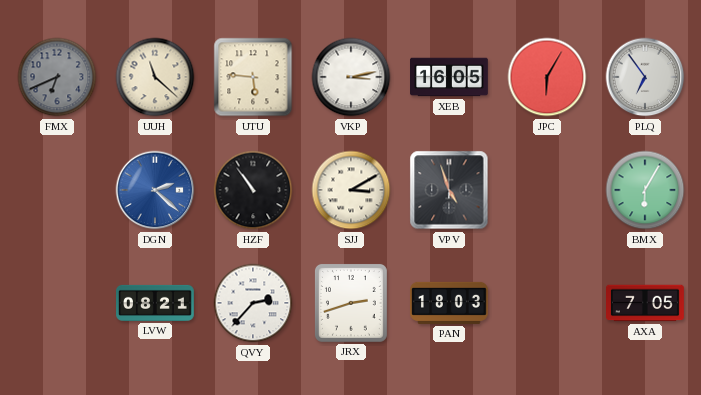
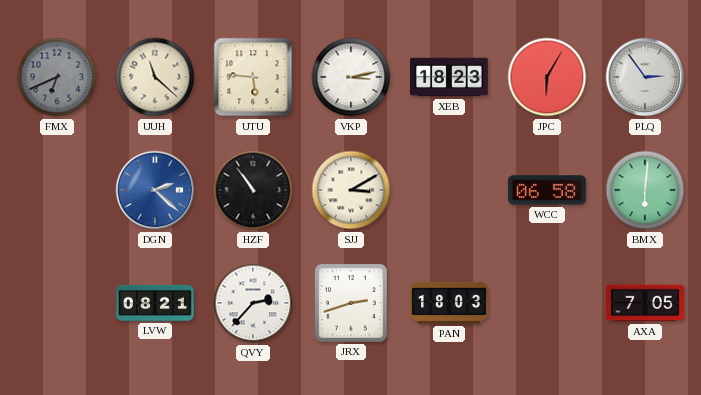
XEB: 16:05 -> 18:23
PLQ: 6:54 -> 2:54
VPV: 4:57 -> none
WCC: none -> 06:58
BMX: 6:05 -> 6:01
